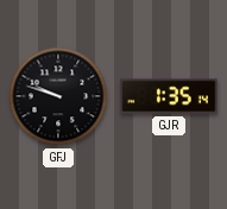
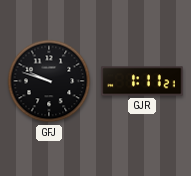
GJR: 1:35 -> 1:11
